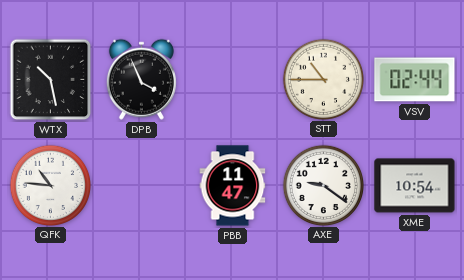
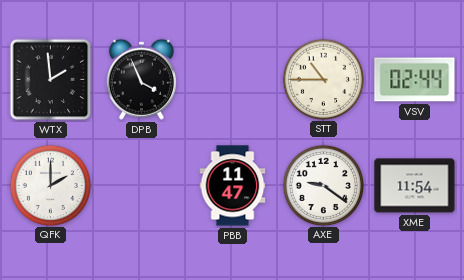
WTX: 10:28 -> 1:59
QFK: 10:46 -> 2:00
XME: 10:54 -> 11:54
